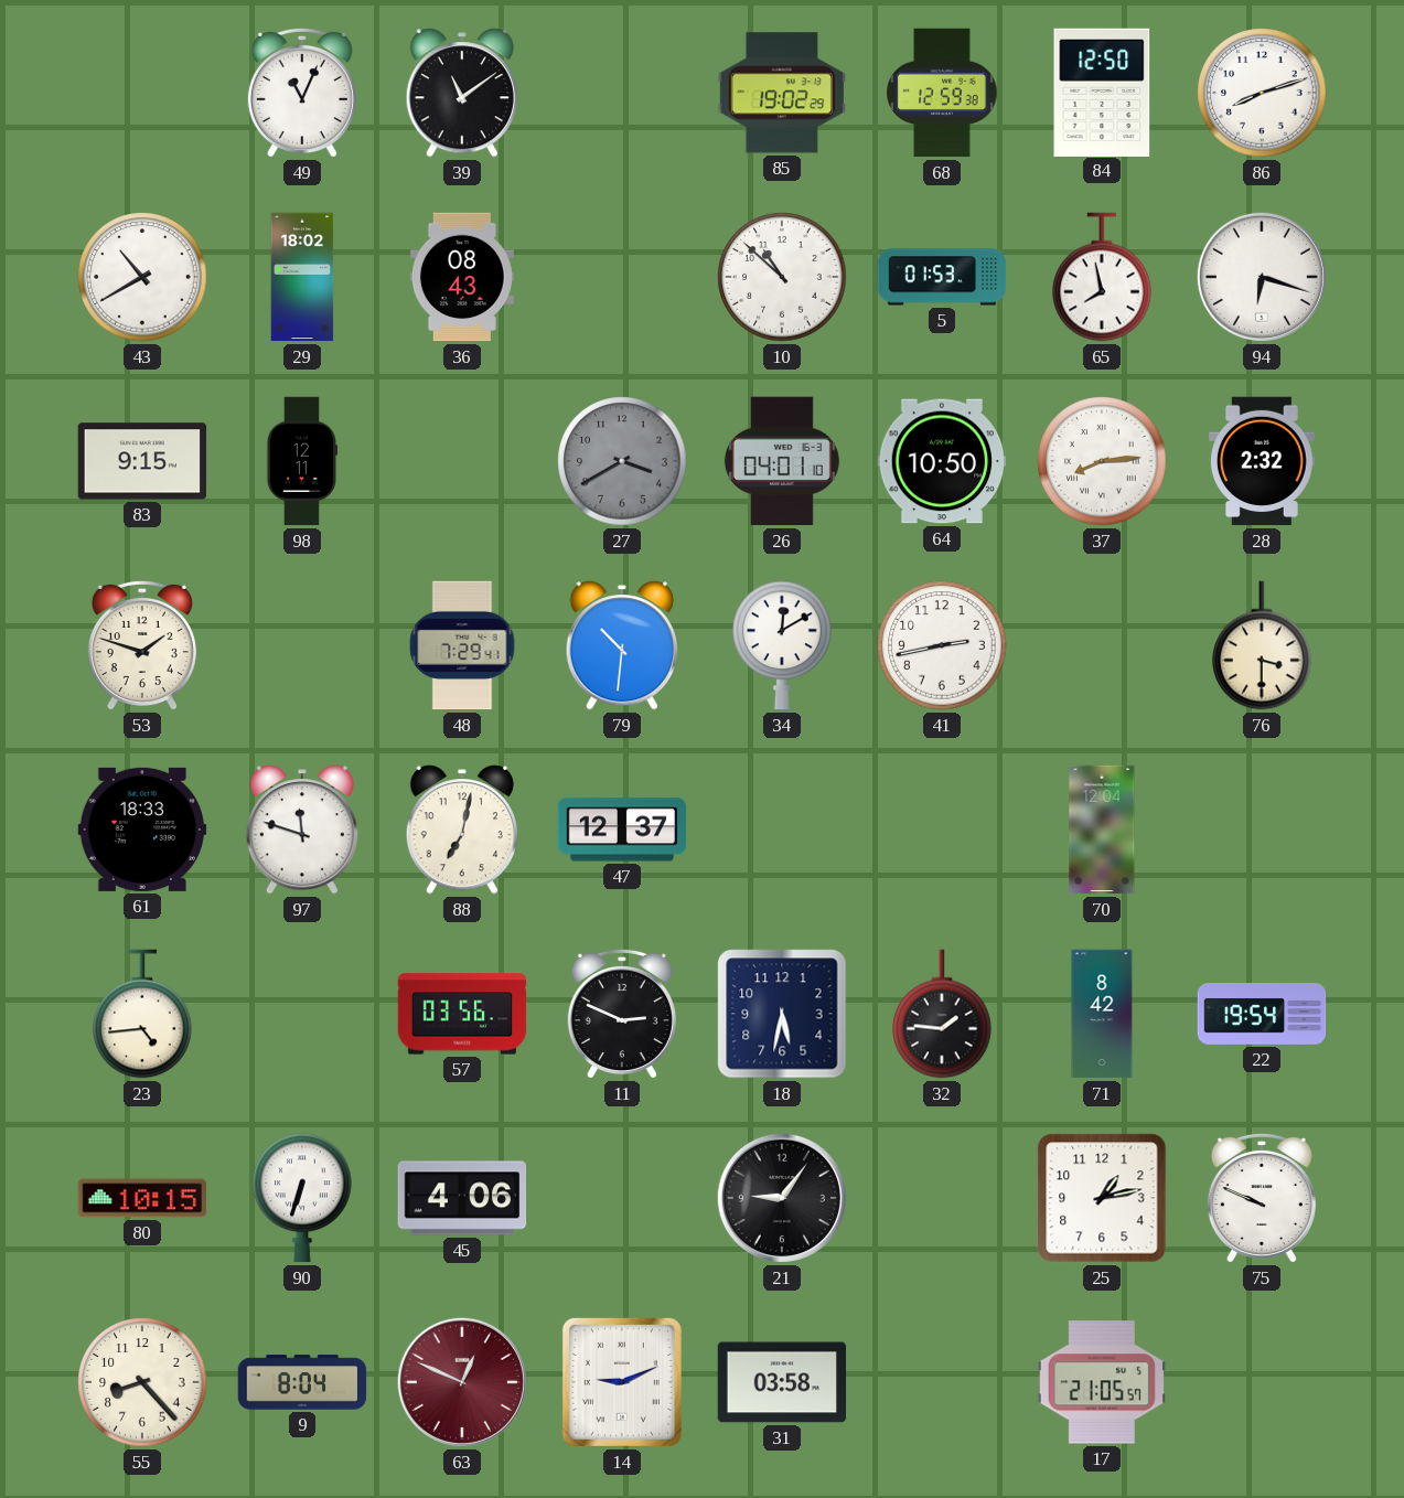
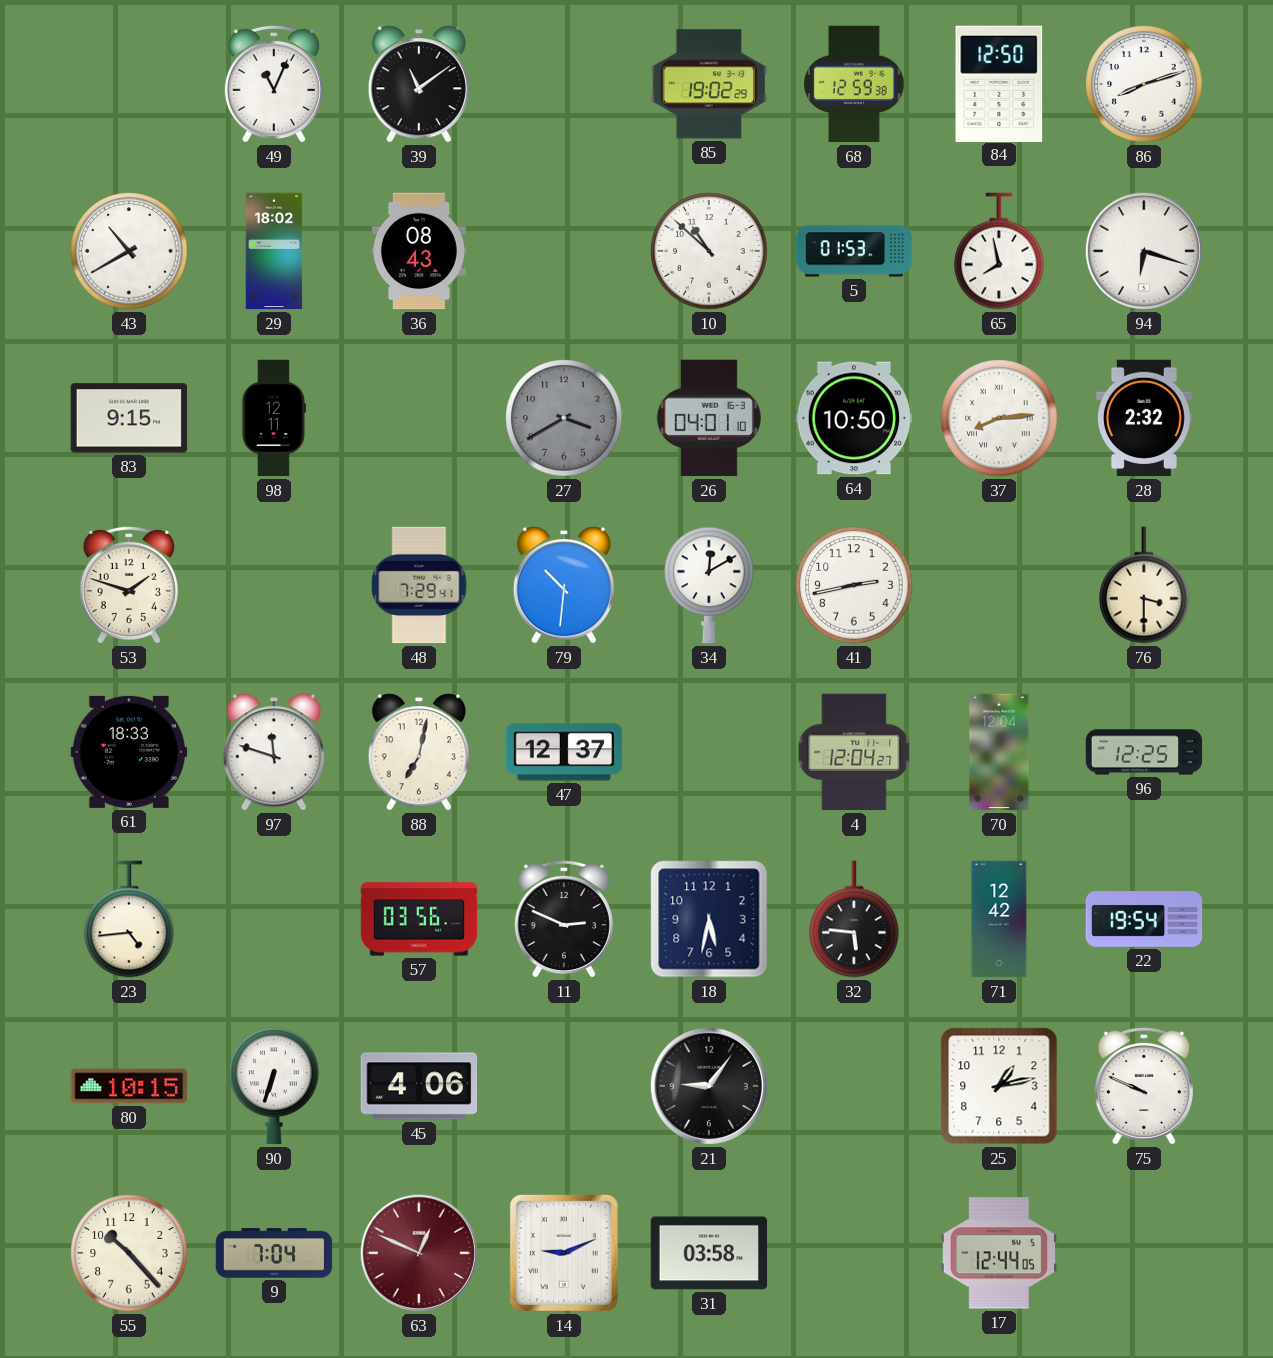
4: none -> 12:04
96: none -> 12:25
32: 1:46 -> 5:46
71: 8:42 -> 12:42
55: 8:23 -> 10:23
9: 8:04 -> 7:04
17: 21:05 -> 12:44
